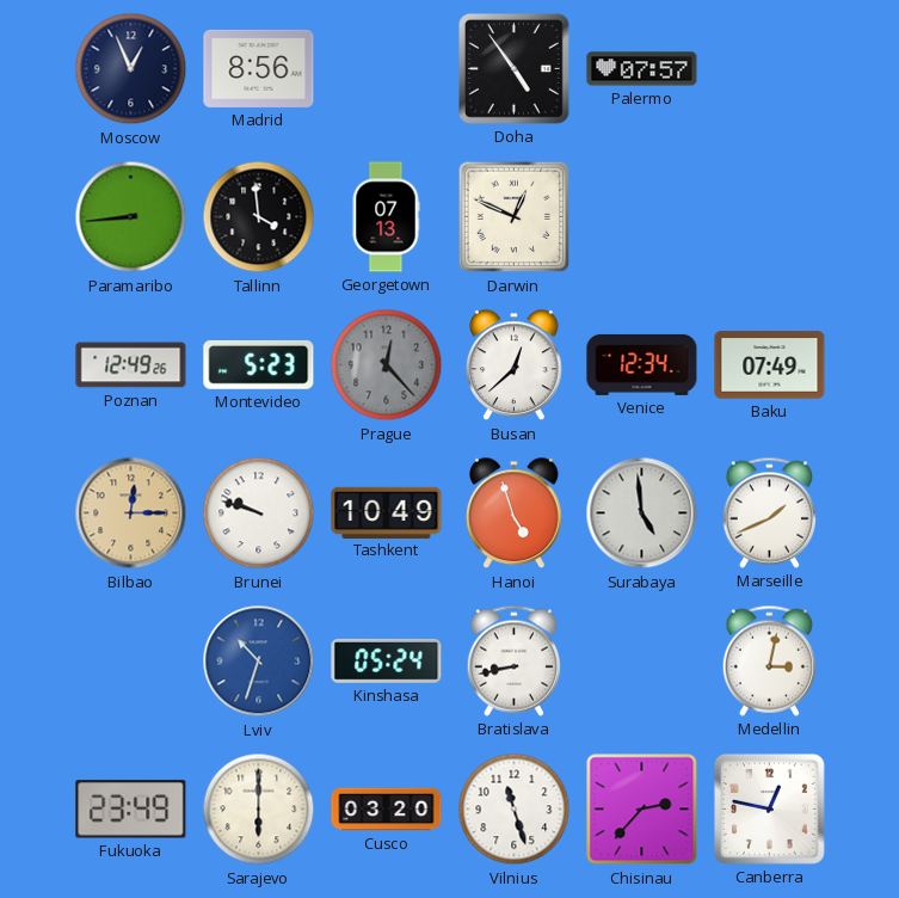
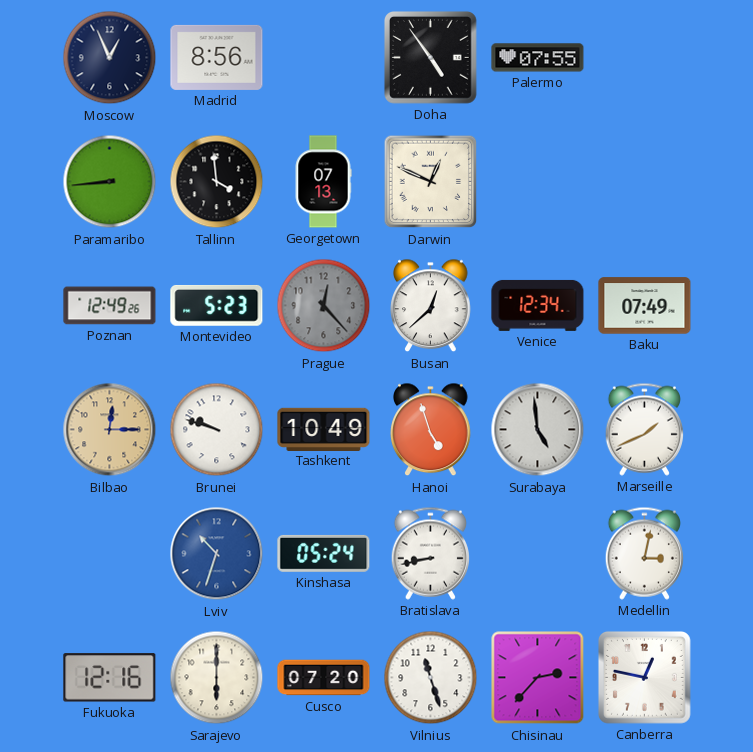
Palermo: 07:57 -> 07:55
Fukuoka: 23:49 -> 12:16
Cusco: 03:20 -> 07:20
